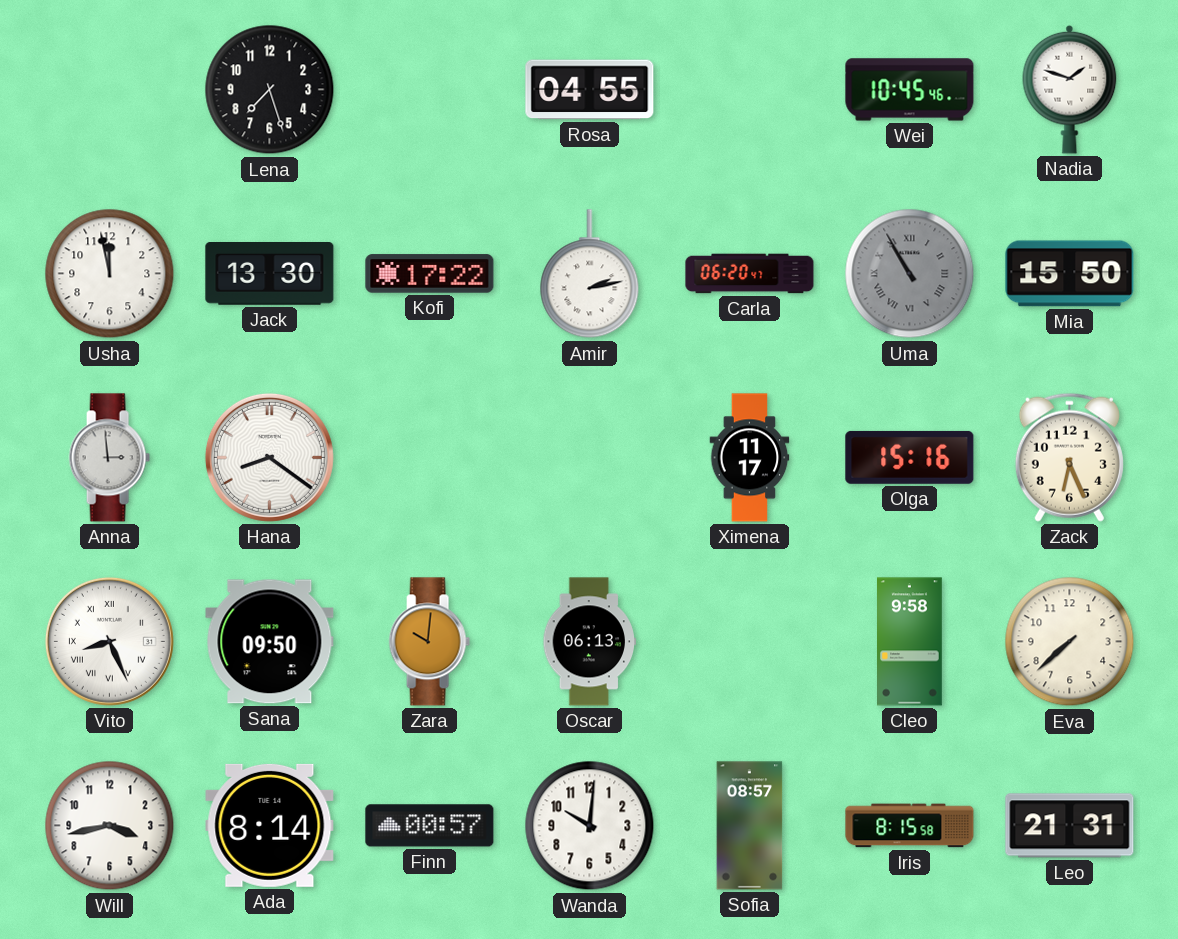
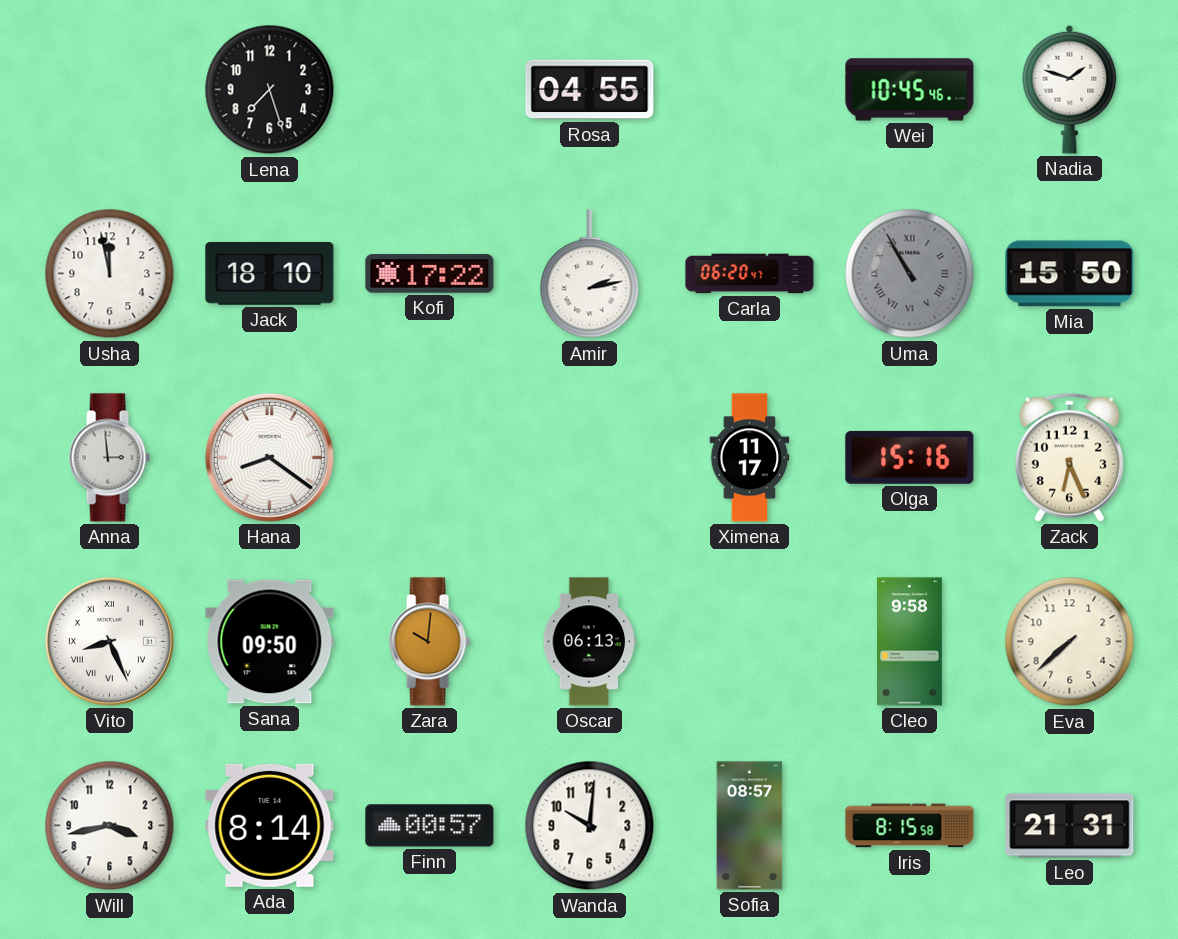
Jack: 13:30 -> 18:10
